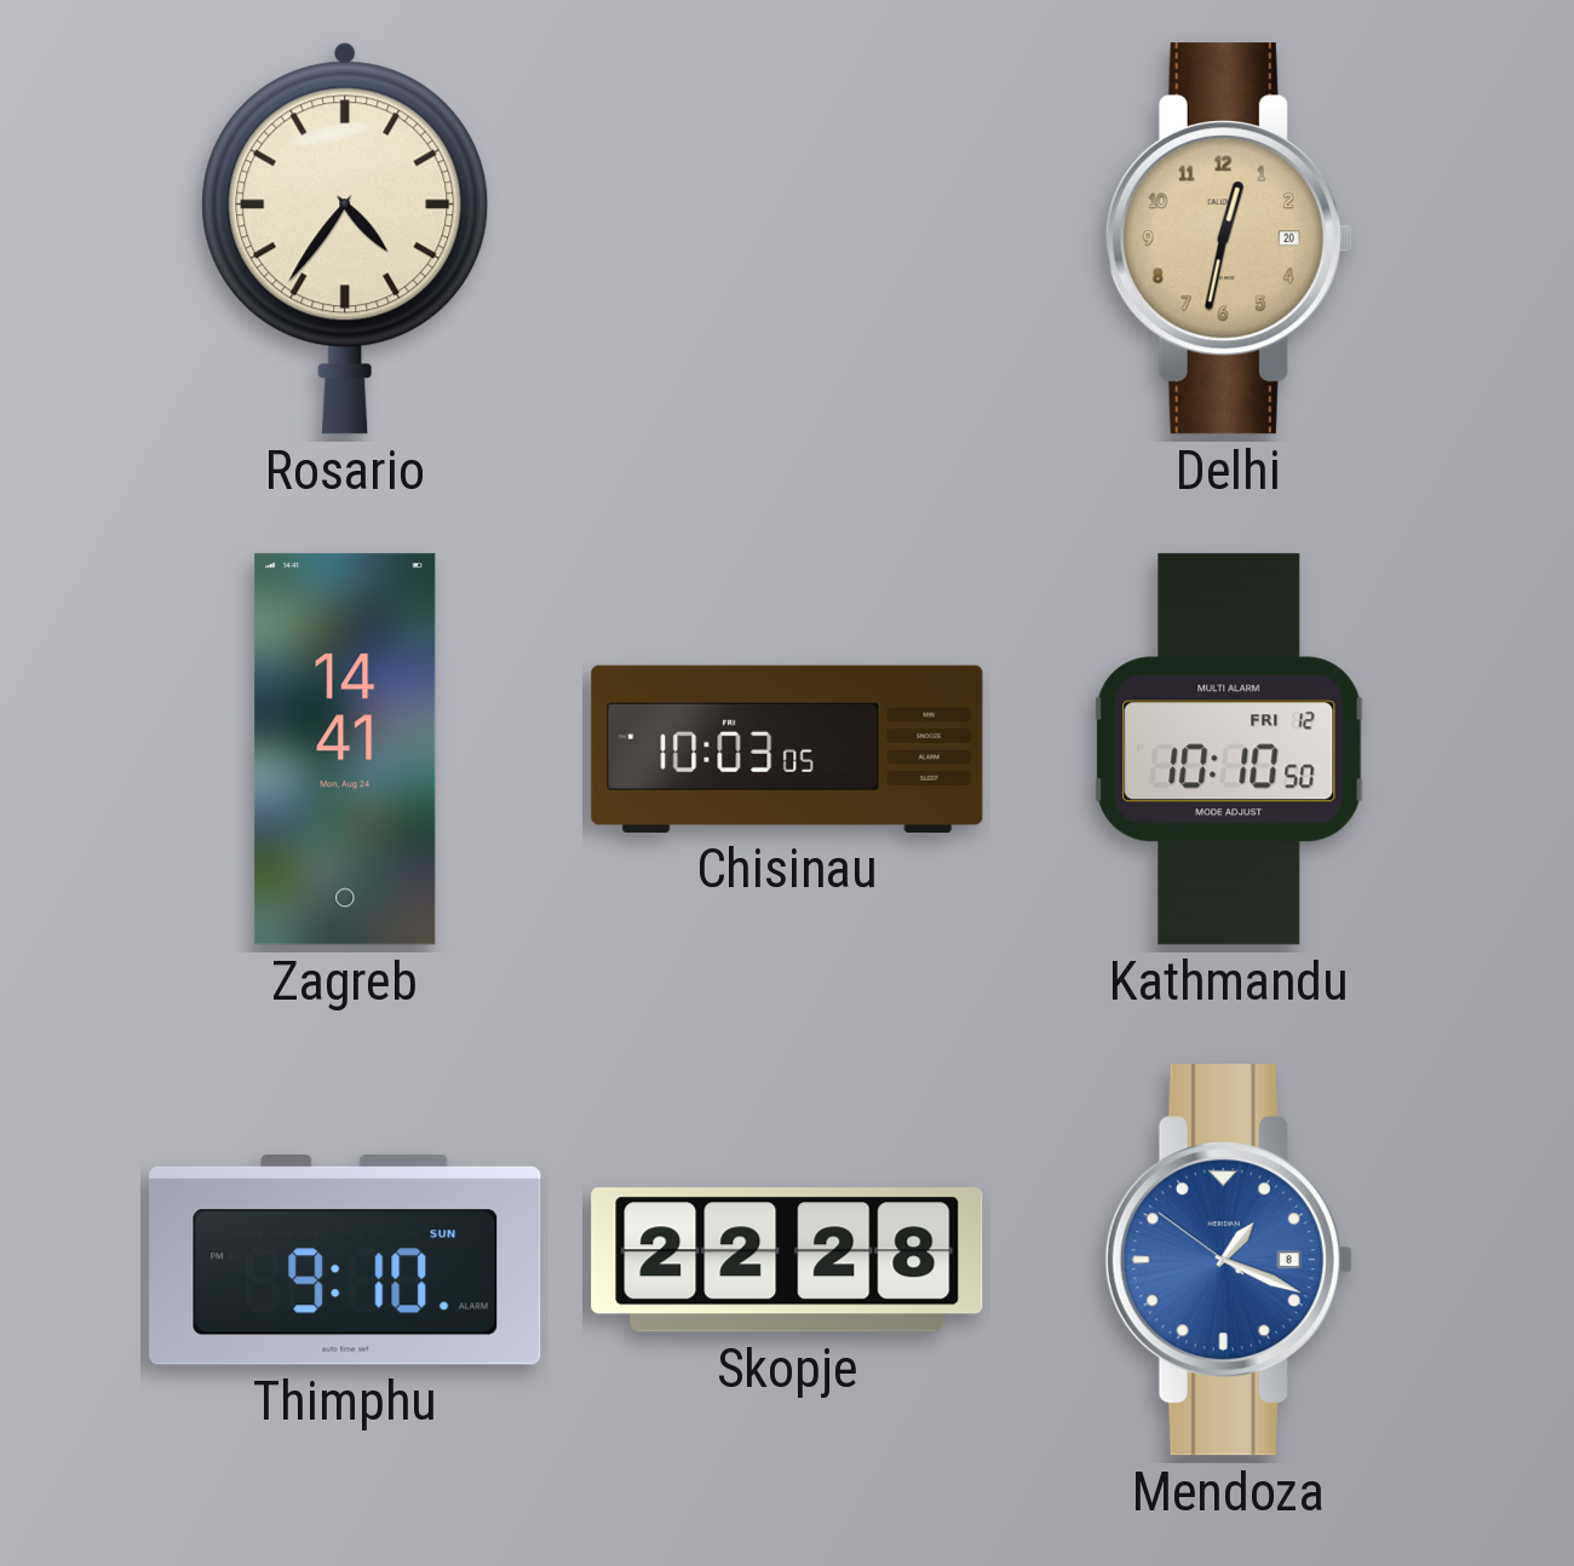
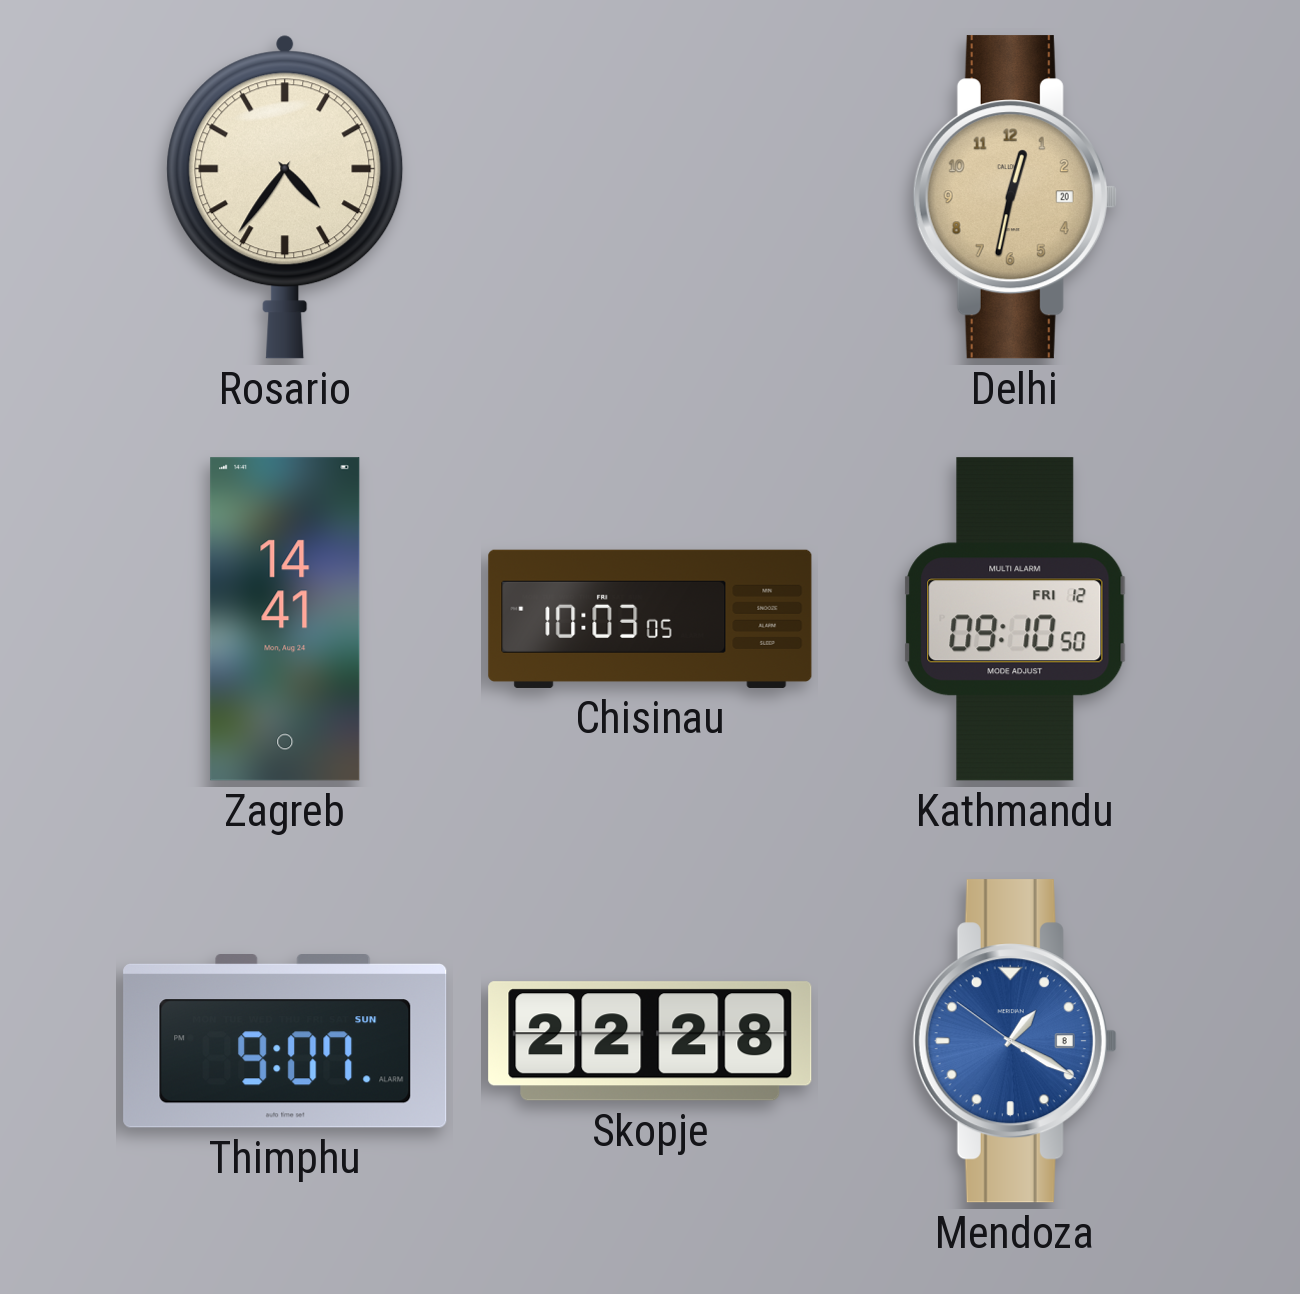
Kathmandu: 10:10 -> 09:10
Thimphu: 9:10 -> 9:07
Mendoza: 1:18 -> 1:19
